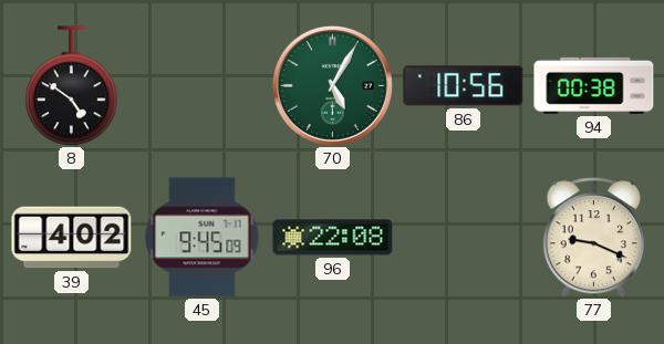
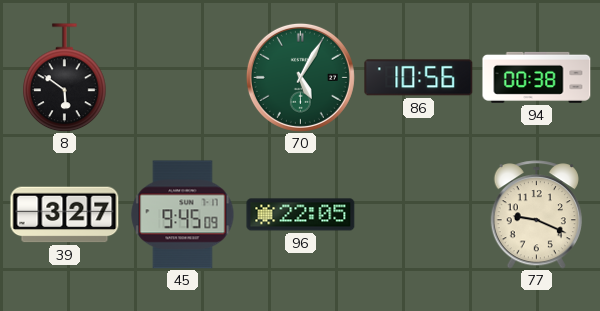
8: 4:51 -> 5:51
39: 4:02 -> 3:27
96: 22:08 -> 22:05
